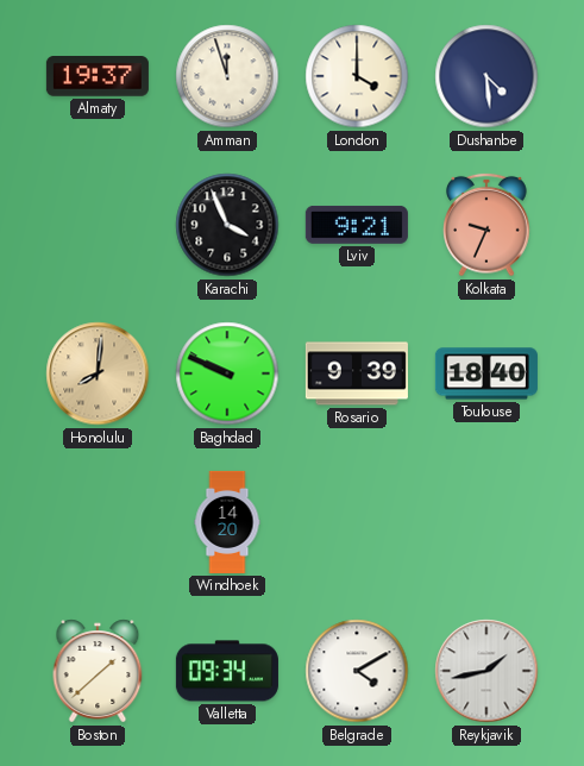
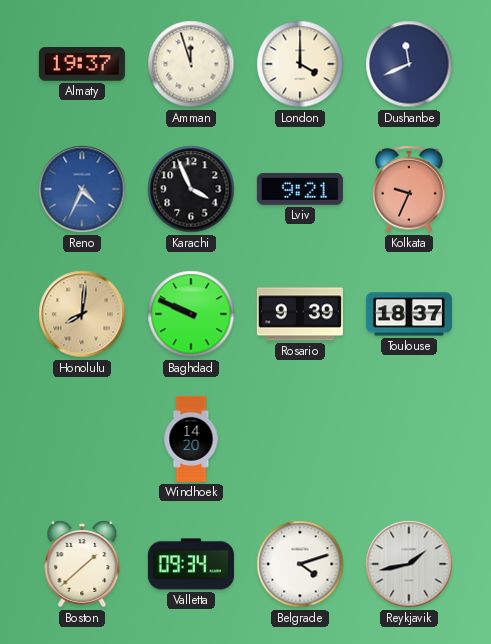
Dushanbe: 4:29 -> 11:41
Reno: none -> 4:34
Toulouse: 18:40 -> 18:37
Belgrade: 4:10 -> 4:12
